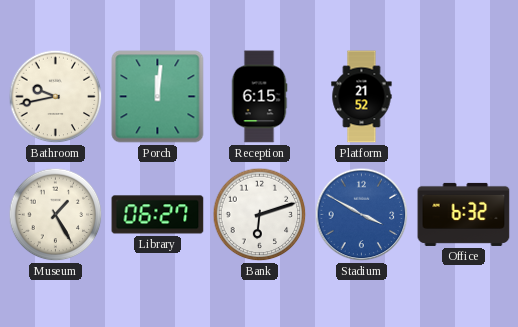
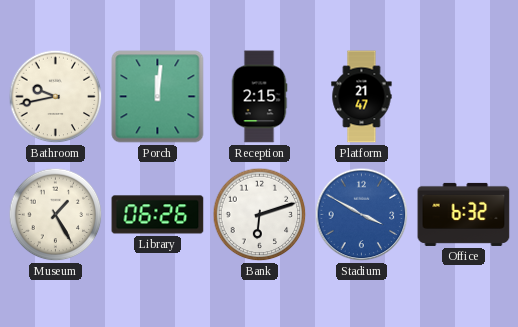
Reception: 6:15 -> 2:15
Platform: 21:52 -> 21:47
Library: 06:27 -> 06:26
